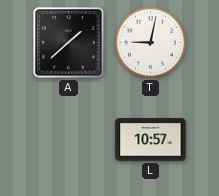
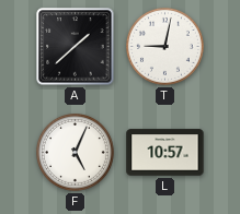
F: none -> 5:04
